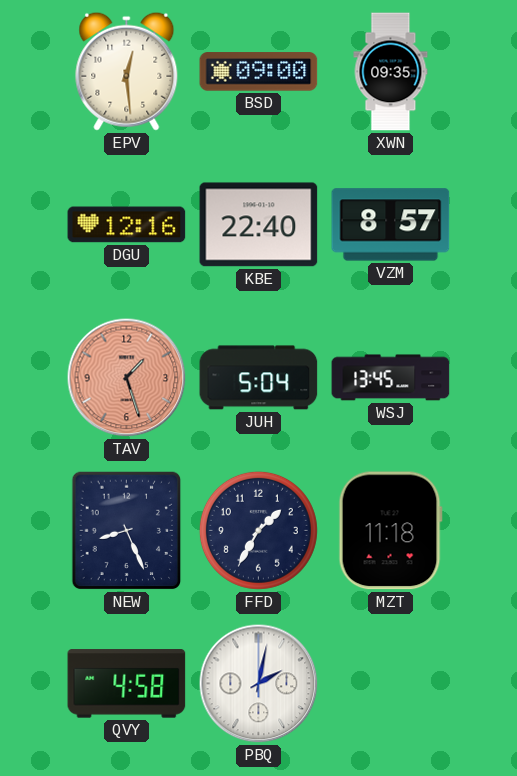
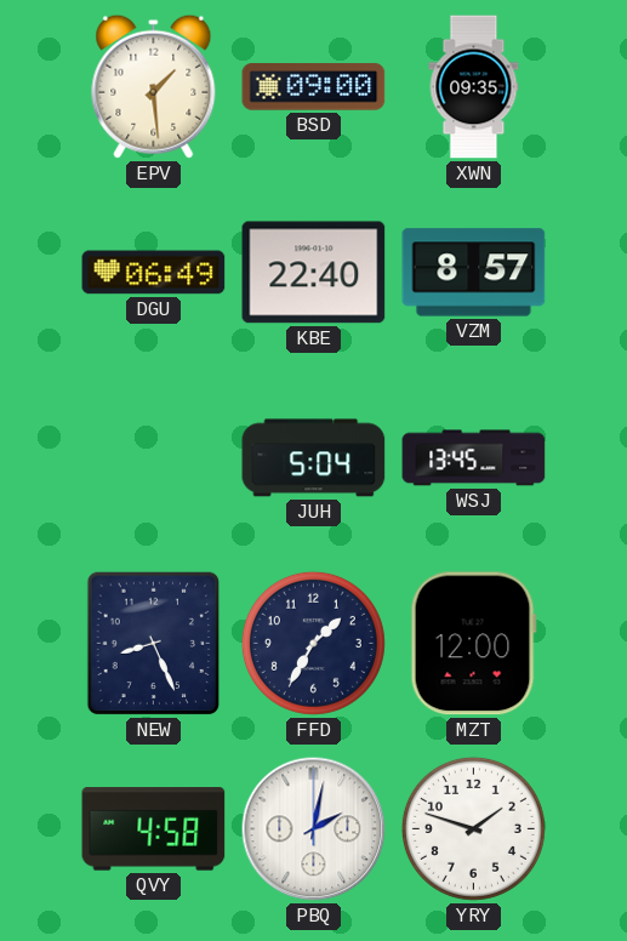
EPV: 12:29 -> 1:29
DGU: 12:16 -> 06:49
TAV: 1:27 -> none
MZT: 11:18 -> 12:00
YRY: none -> 1:48
